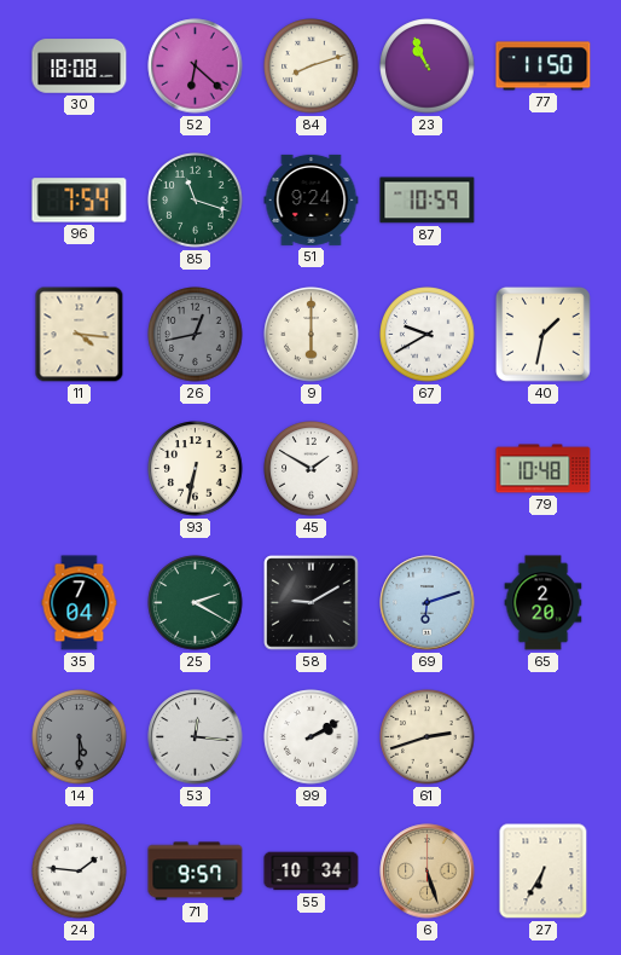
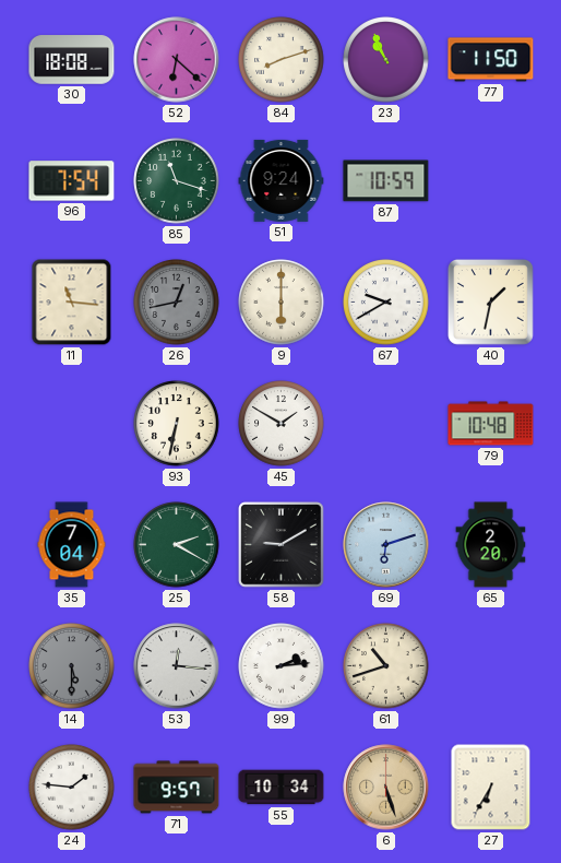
11: 4:16 -> 11:16
99: 2:10 -> 2:14
61: 2:42 -> 10:42
